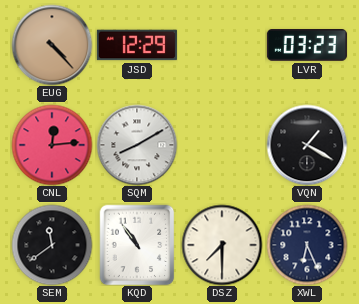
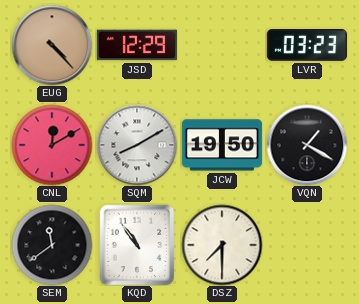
CNL: 12:14 -> 12:10
JCW: none -> 19:50
XWL: 6:26 -> none
